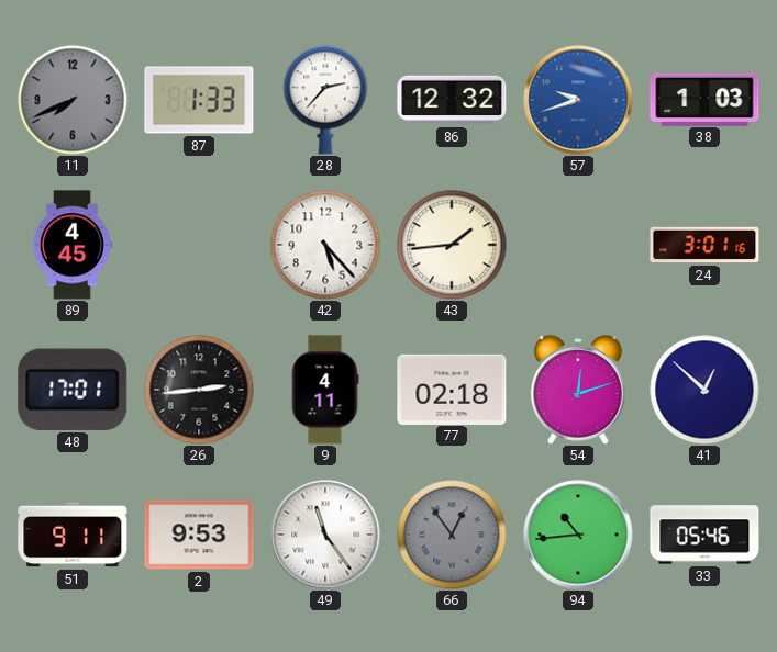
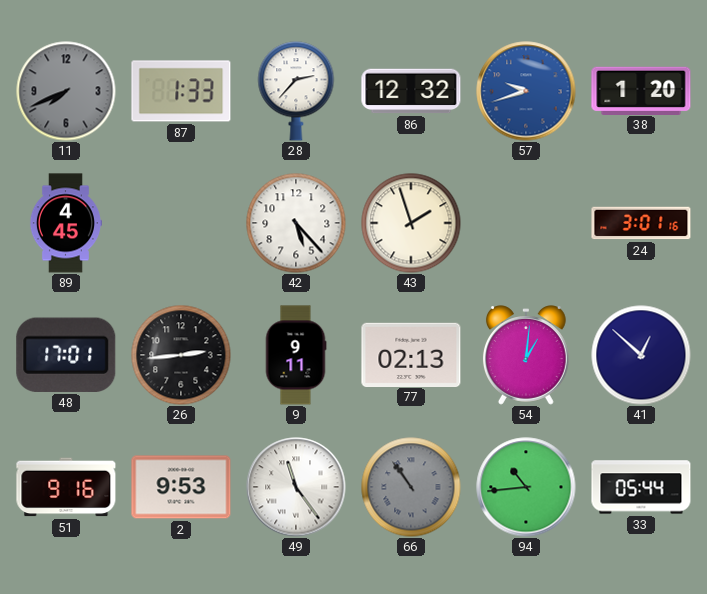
38: 1:03 -> 1:20
43: 1:44 -> 1:57
9: 4:11 -> 9:11
77: 02:18 -> 02:13
54: 12:12 -> 1:01
51: 9:11 -> 9:16
66: 12:54 -> 10:54
33: 05:46 -> 05:44
